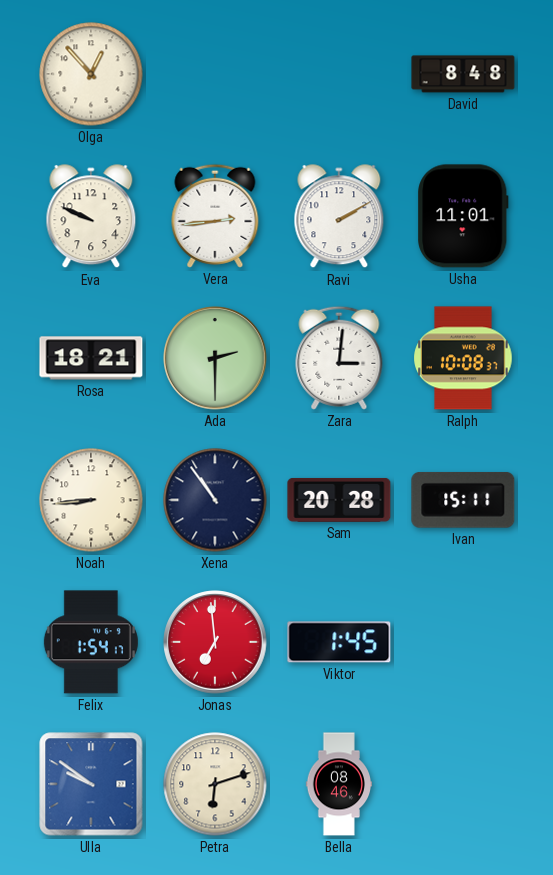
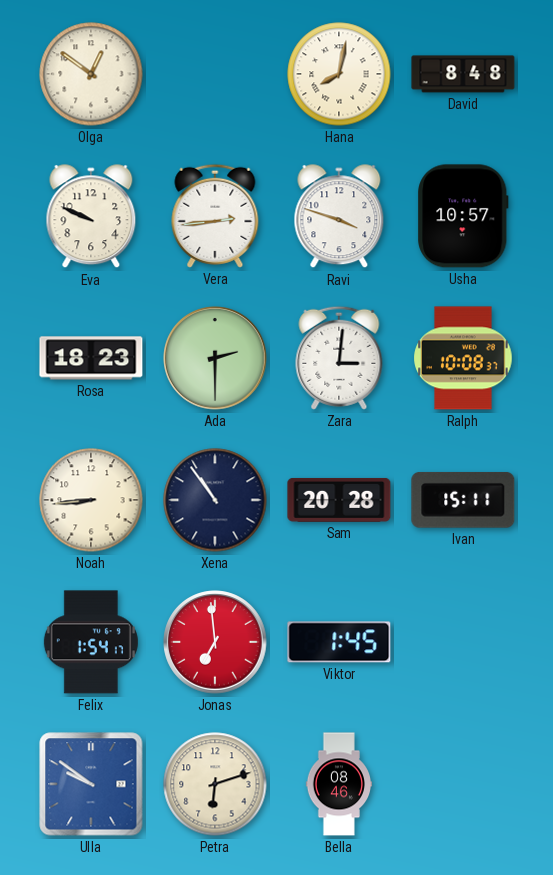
Olga: 12:53 -> 12:51
Hana: none -> 8:02
Ravi: 2:10 -> 3:48
Usha: 11:01 -> 10:57
Rosa: 18:21 -> 18:23
